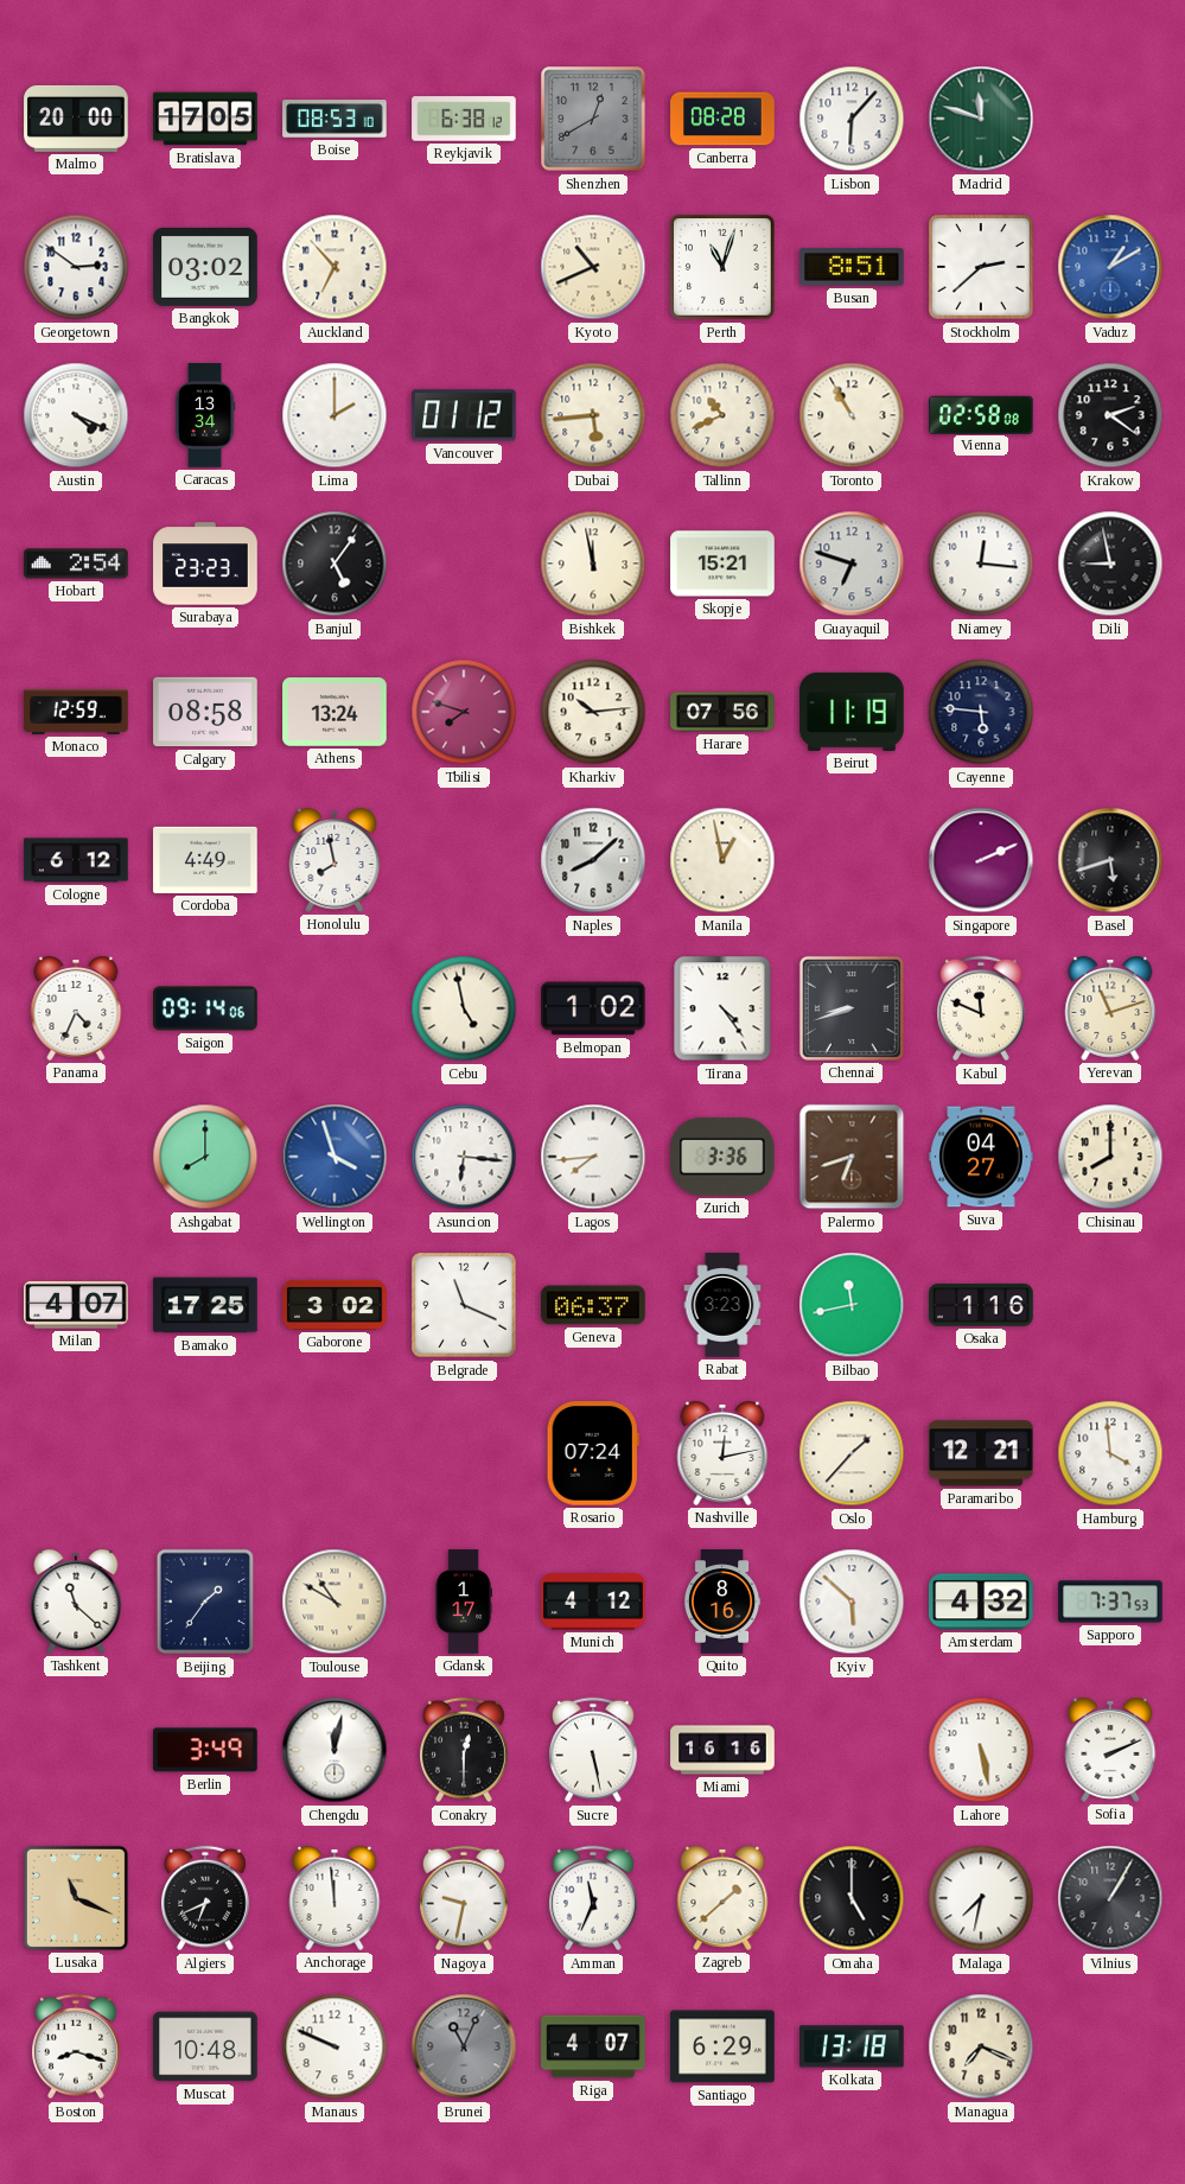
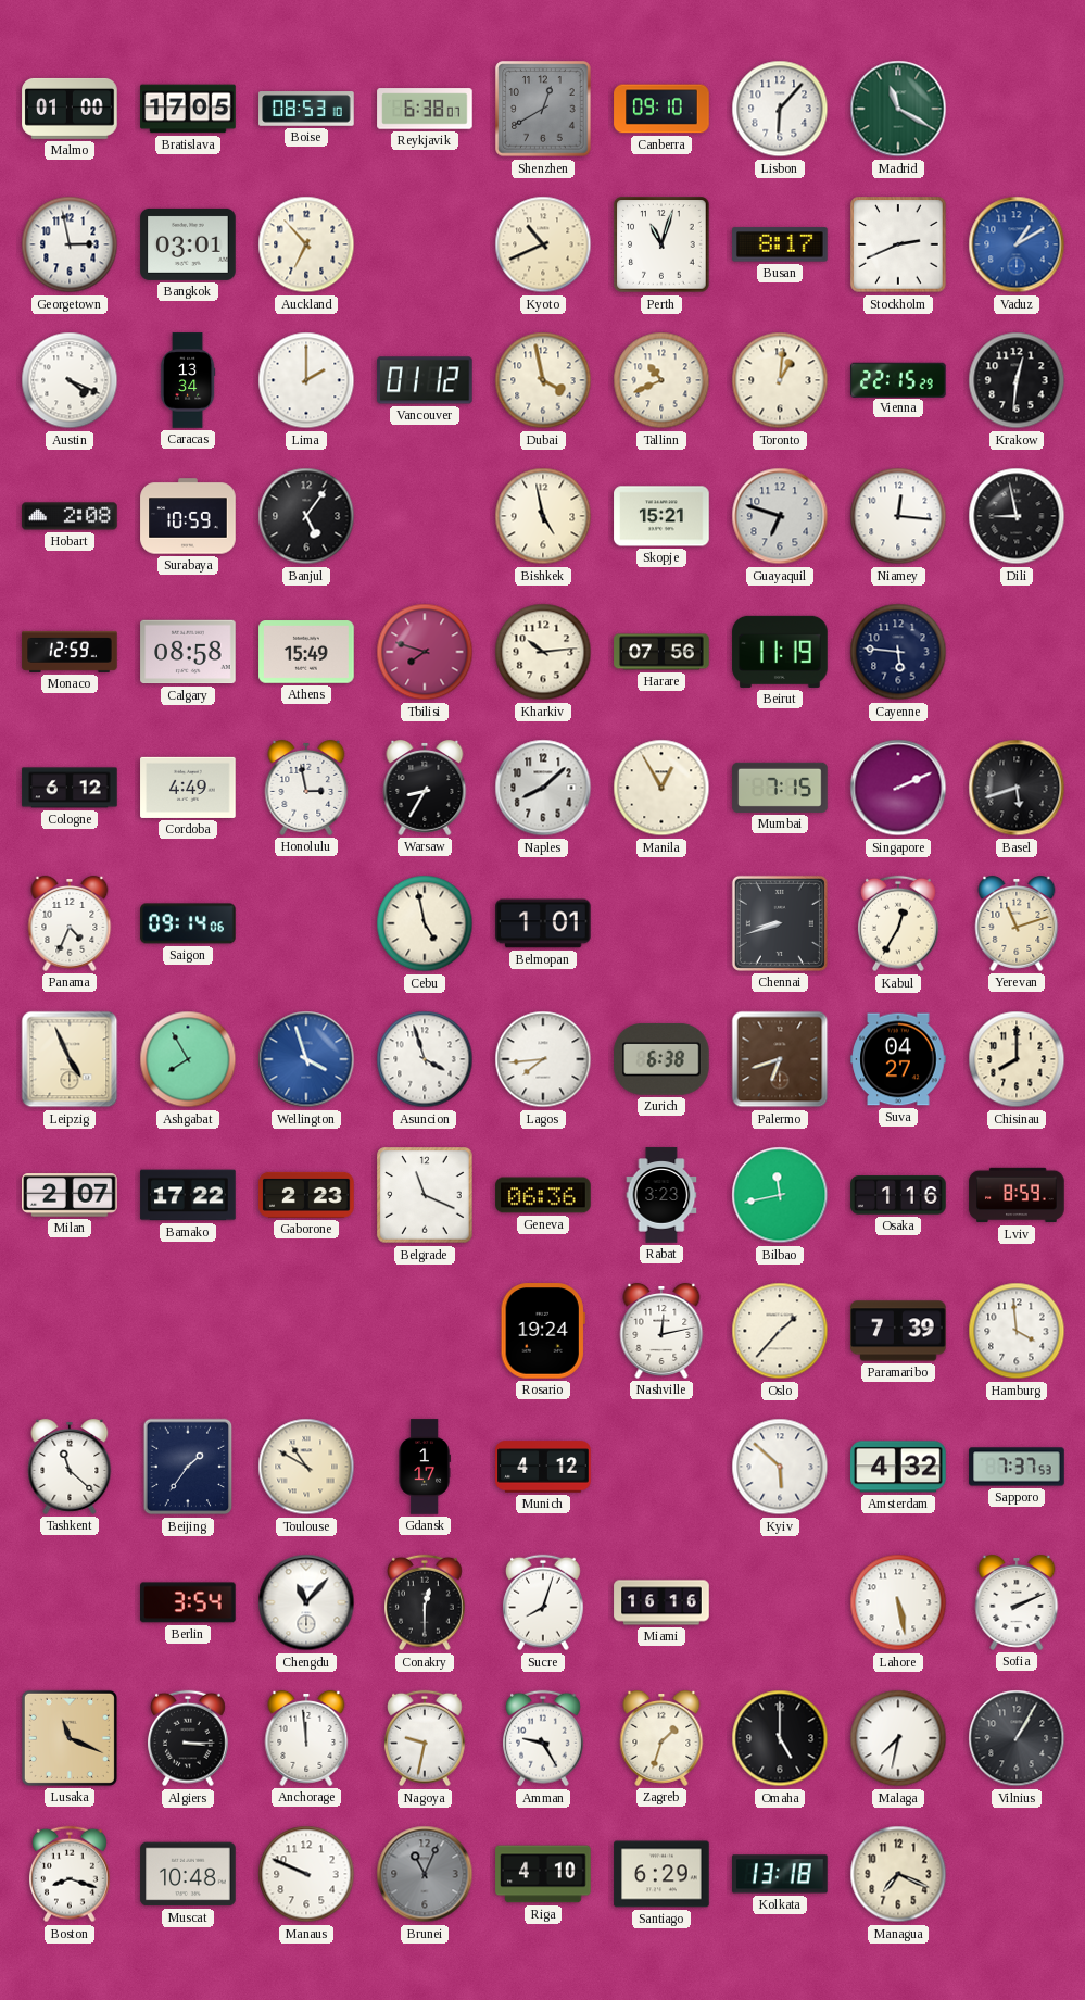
Malmo: 20:00 -> 01:00
Reykjavik: 6:38:12 -> 6:38:07
Canberra: 08:28 -> 09:10
Madrid: 11:48 -> 11:20
Georgetown: 2:51 -> 2:58
Bangkok: 03:02 -> 03:01
Busan: 8:51 -> 8:17
Stockholm: 2:38 -> 2:41
Dubai: 5:44 -> 3:58
Toronto: 10:55 -> 1:01
Vienna: 02:58 -> 22:15
Krakow: 2:21 -> 12:31
Hobart: 2:54 -> 2:08
Surabaya: 23:23 -> 10:59
Bishkek: 11:58 -> 4:58
Athens: 13:24 -> 15:49
Honolulu: 7:58 -> 2:58
Warsaw: none -> 8:35
Manila: 12:58 -> 12:55
Mumbai: none -> 7:15
Belmopan: 1:02 -> 1:01
Tirana: 4:24 -> none
Kabul: 11:49 -> 12:35
Leipzig: none -> 4:56
Ashgabat: 8:00 -> 7:55
Asuncion: 6:16 -> 3:57
Zurich: 3:36 -> 6:38
Milan: 4:07 -> 2:07
Bamako: 17:25 -> 17:22
Gaborone: 3:02 -> 2:23
Geneva: 06:37 -> 06:36
Lviv: none -> 8:59
Rosario: 07:24 -> 19:24
Paramaribo: 12:21 -> 7:39
Quito: 8:16 -> none
Berlin: 3:49 -> 3:54
Chengdu: 12:02 -> 11:07
Sucre: 5:28 -> 8:03
Algiers: 6:41 -> 3:15
Amman: 11:34 -> 9:25
Zagreb: 1:38 -> 1:33
Riga: 4:07 -> 4:10
